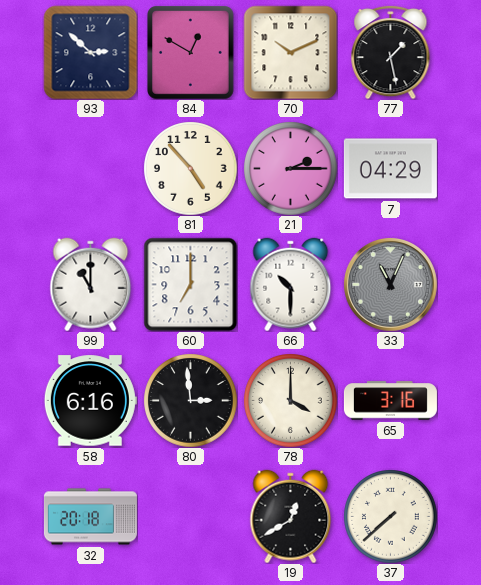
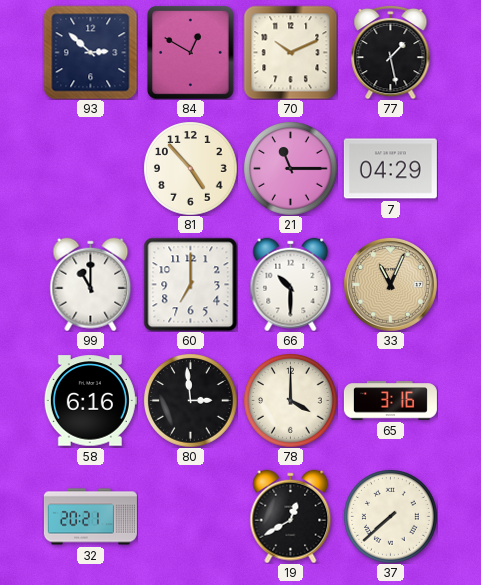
21: 2:15 -> 11:15
33 dial: grey -> champagne
32: 20:18 -> 20:21
